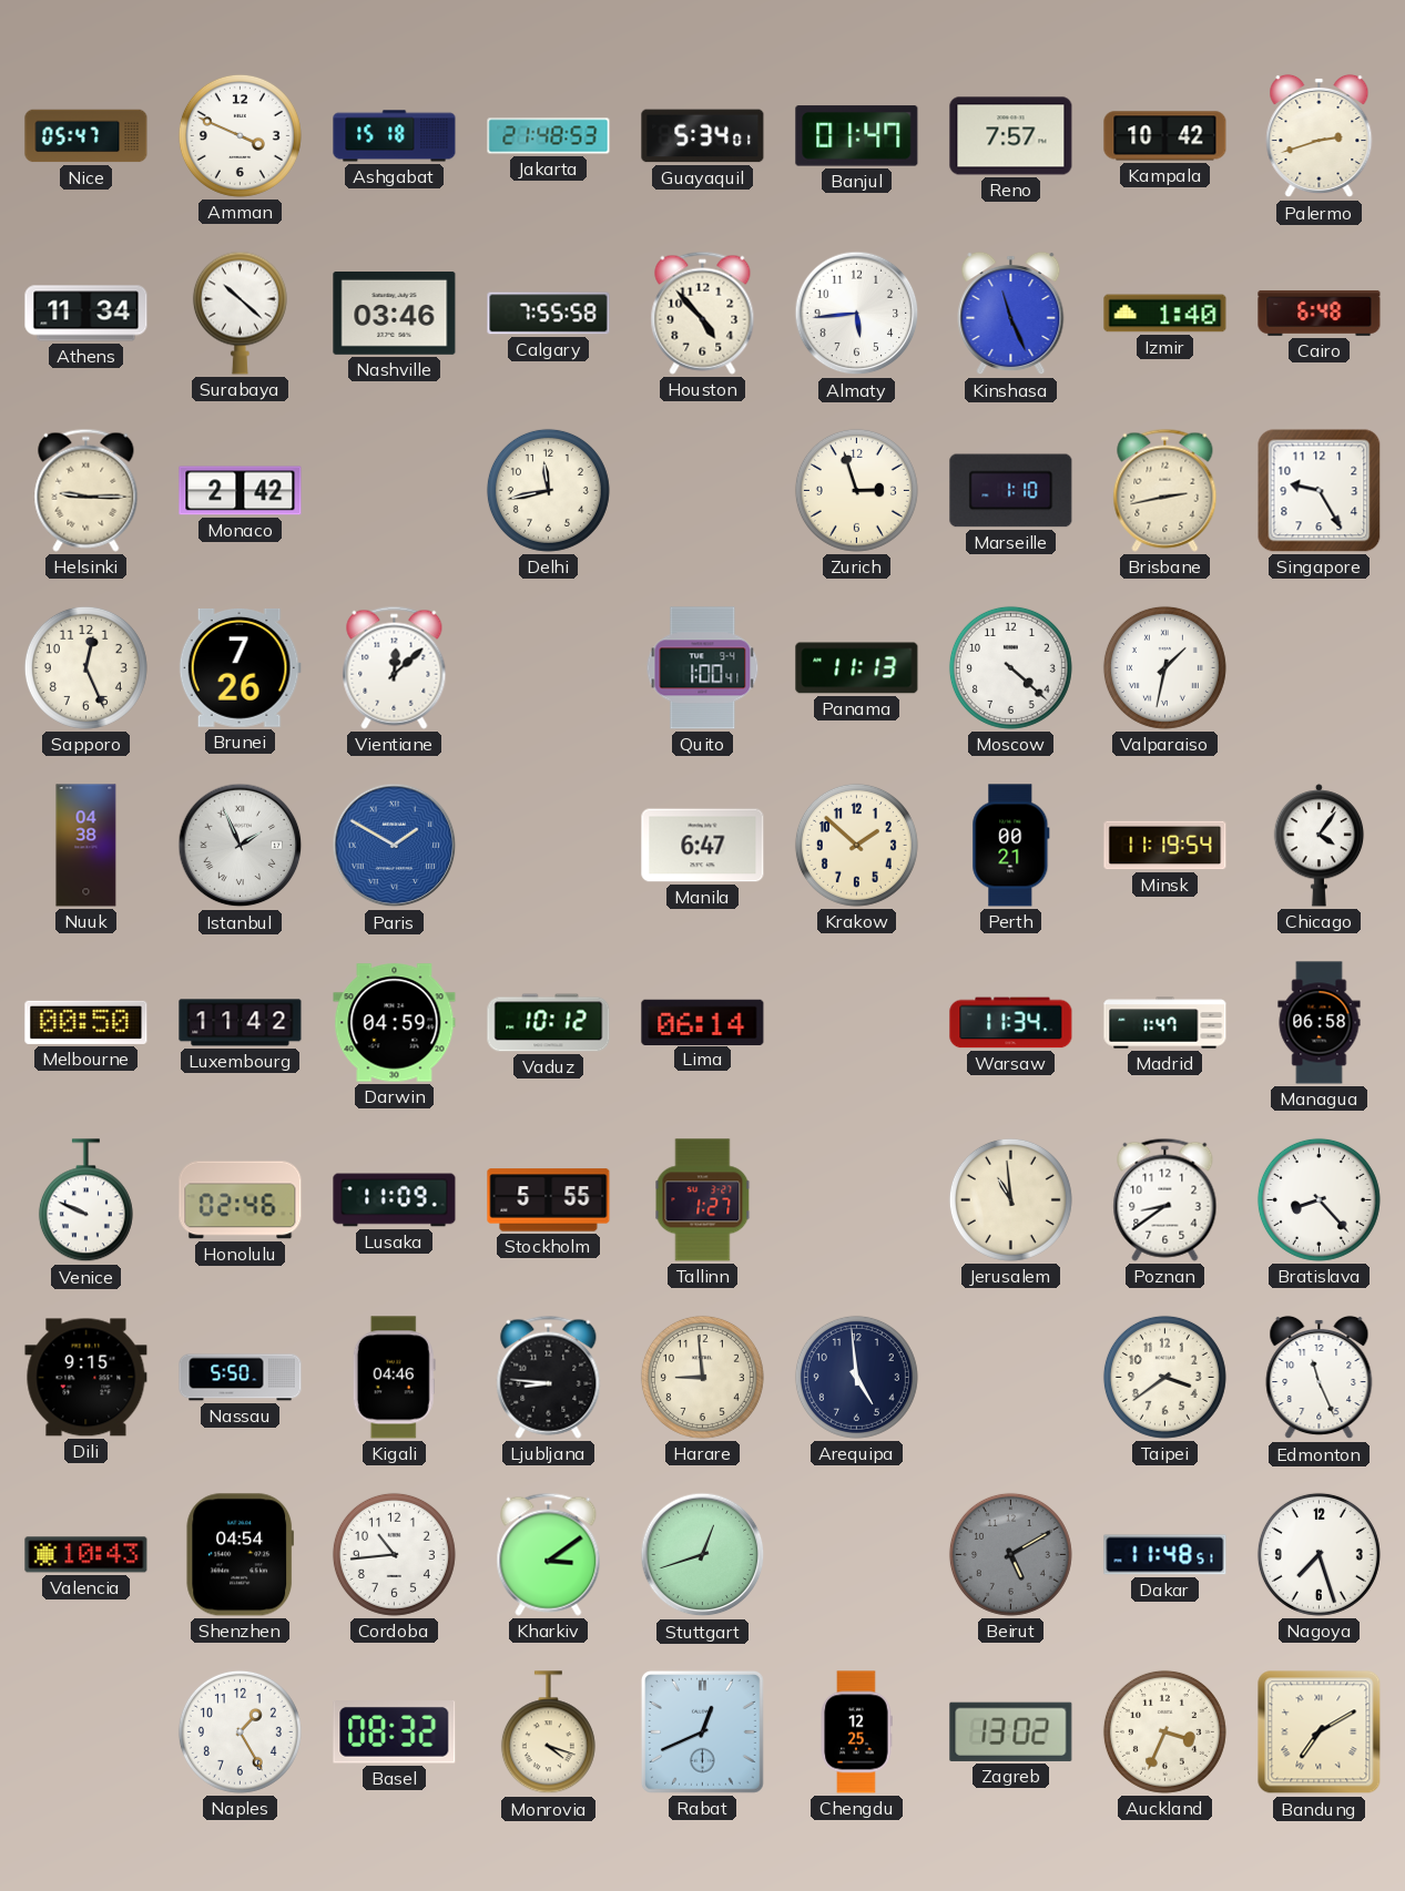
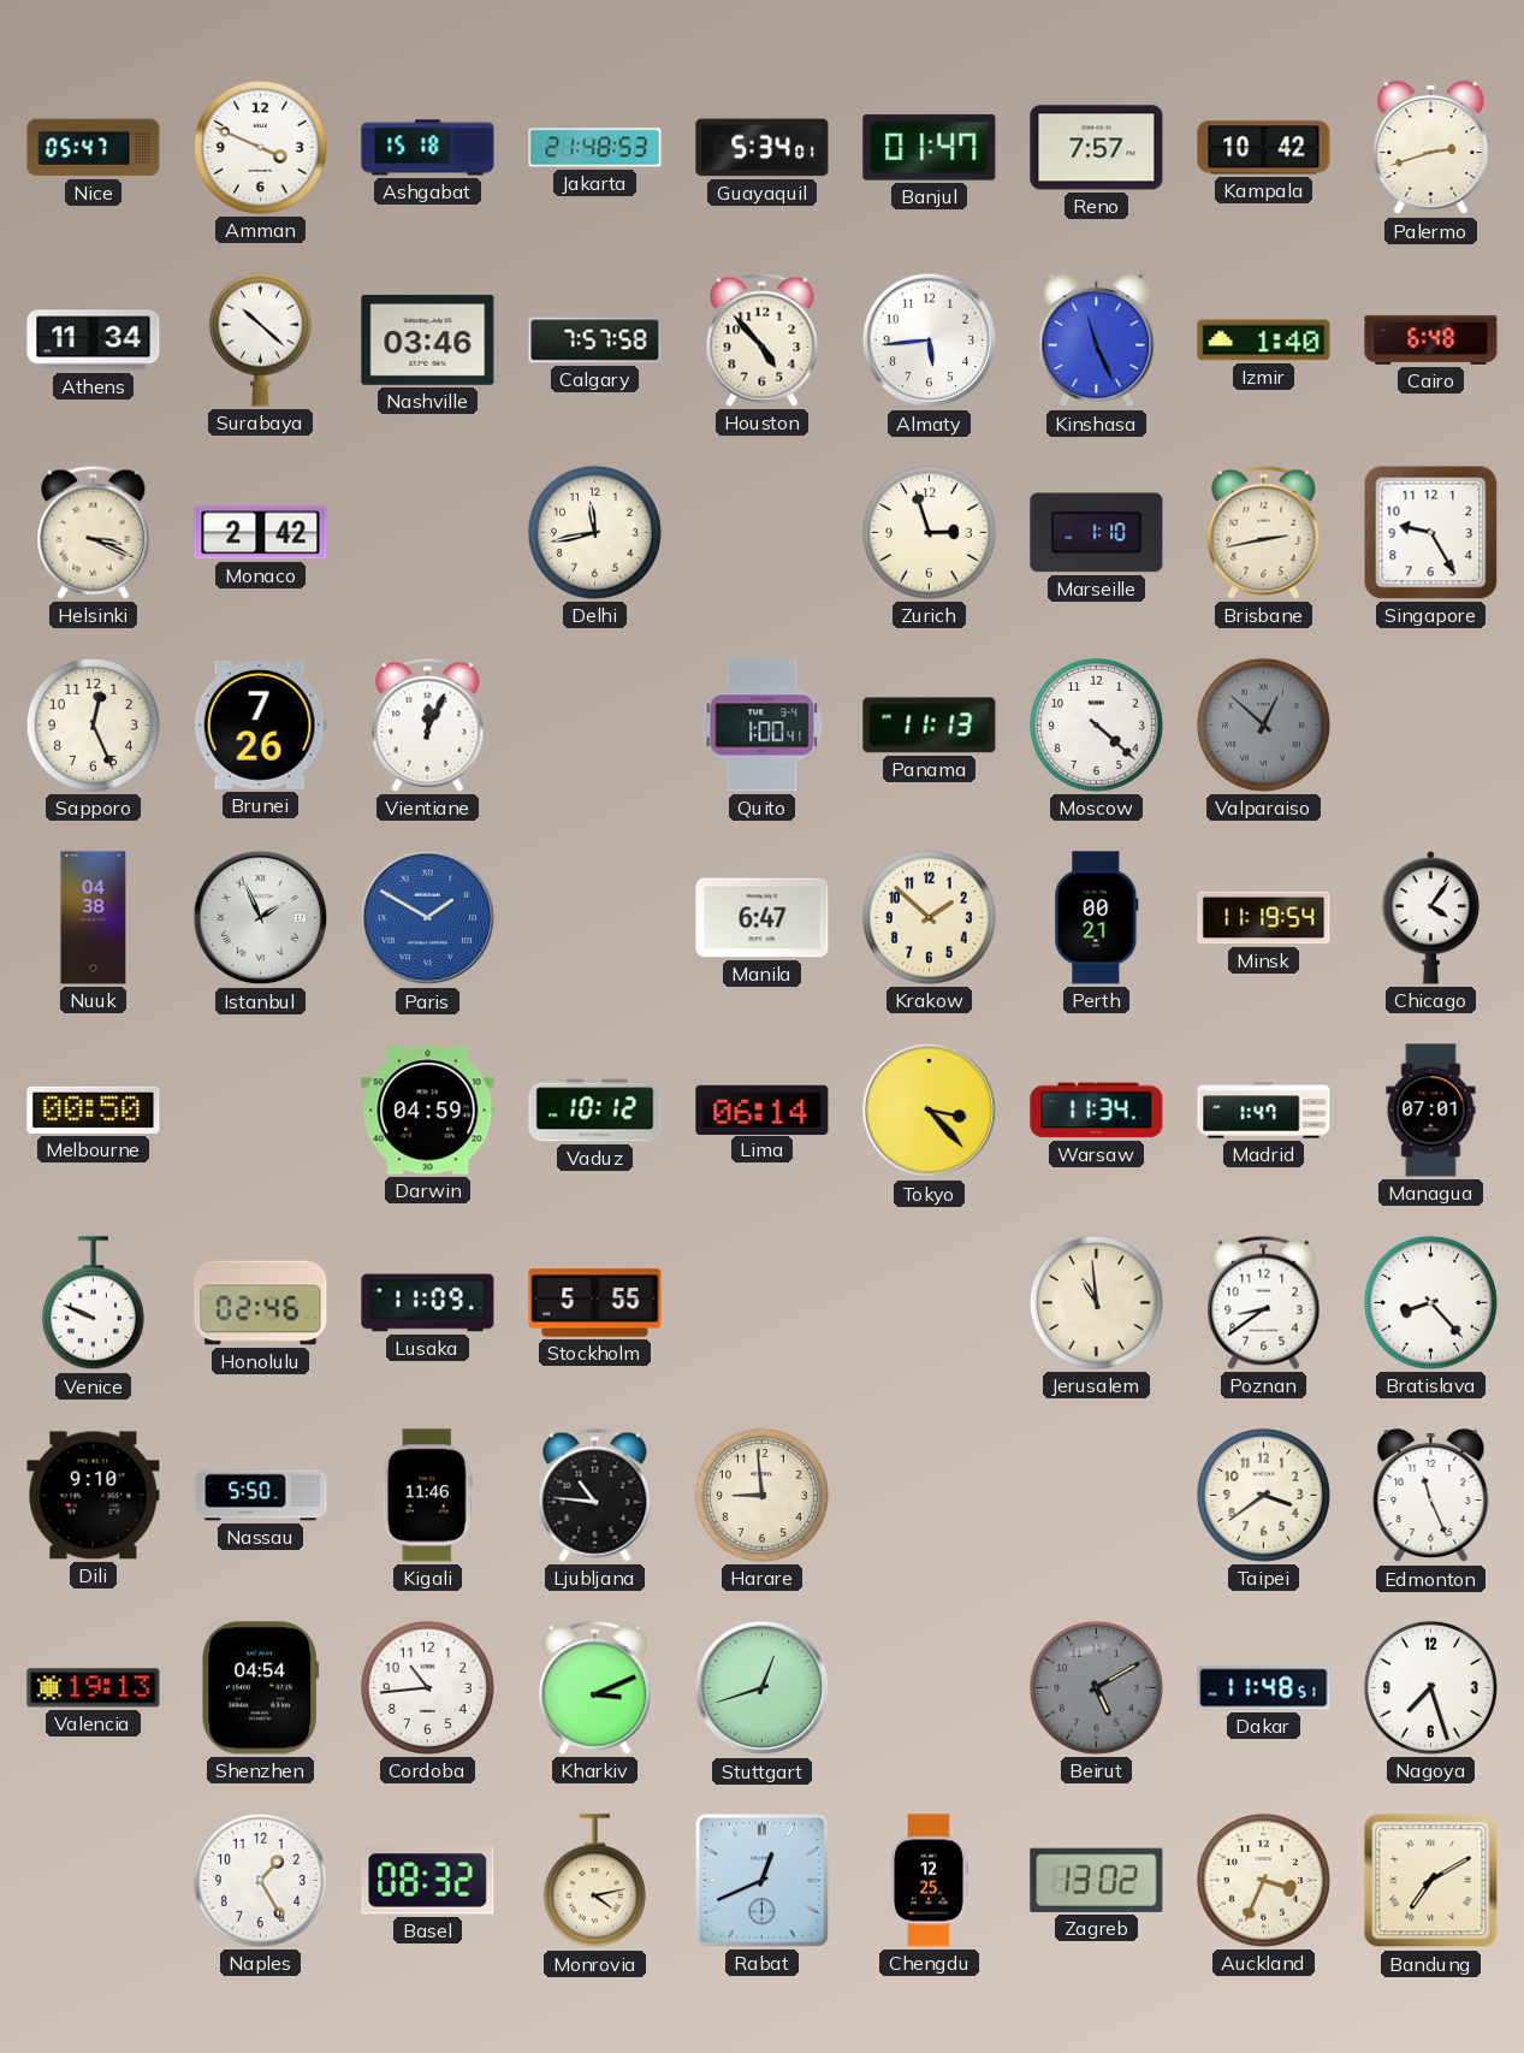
Calgary: 7:55 -> 7:57
Helsinki: 9:15 -> 3:19
Vientiane: 12:08 -> 12:04
Valparaiso: 1:32 -> 12:52
Valparaiso dial: white -> grey
Luxembourg: 11:42 -> none
Tokyo: none -> 3:23
Managua: 06:58 -> 07:01
Tallinn: 1:27 -> none
Dili: 9:15 -> 9:10
Kigali: 04:46 -> 11:46
Ljubljana: 8:46 -> 10:46
Arequipa: 4:59 -> none
Valencia: 10:43 -> 19:13
Kharkiv: 3:09 -> 3:11
Monrovia: 4:18 -> 4:13
